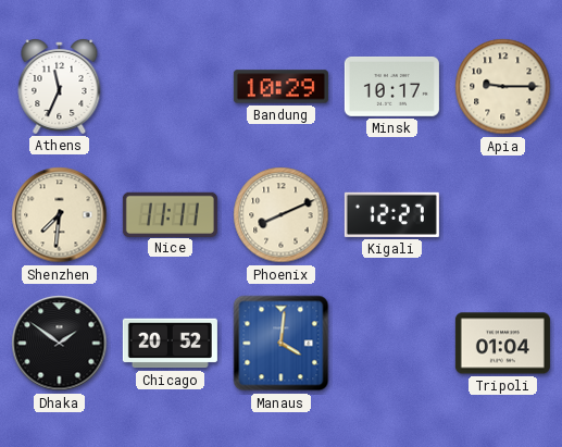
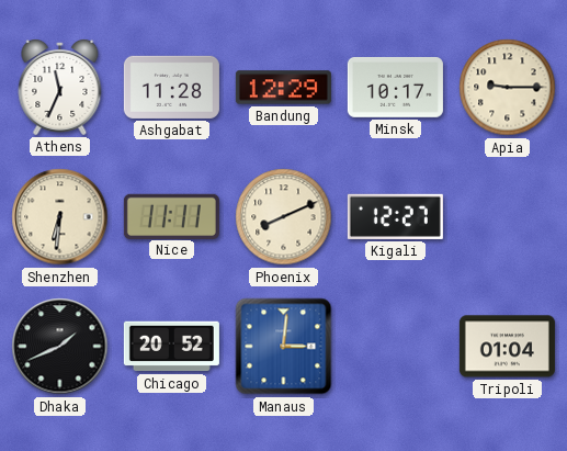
Ashgabat: none -> 11:28
Bandung: 10:29 -> 12:29
Shenzhen: 7:31 -> 6:31
Dhaka: 1:51 -> 1:41
Manaus: 4:01 -> 3:01
